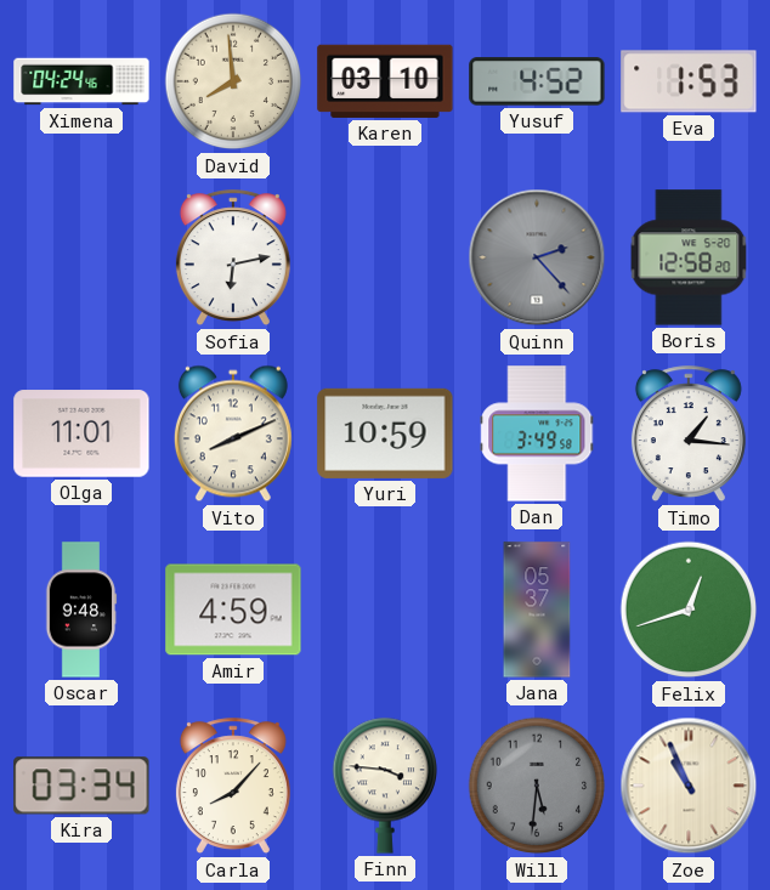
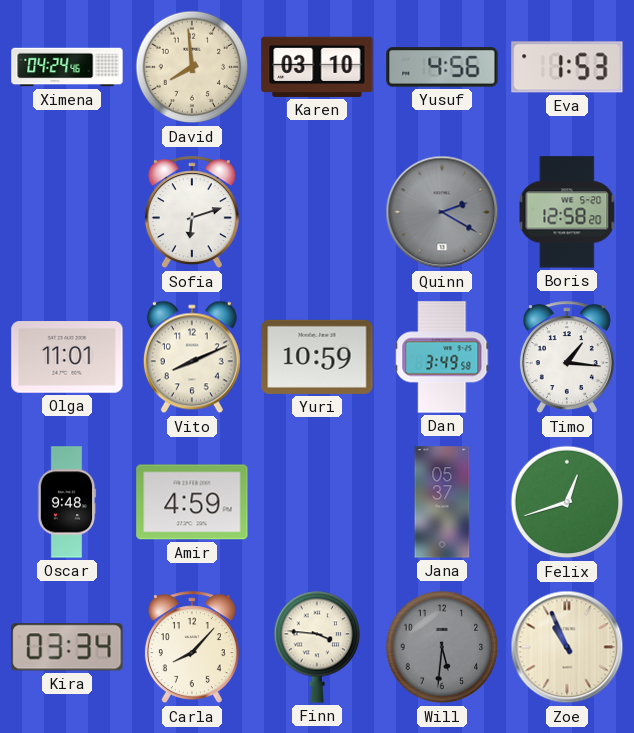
Yusuf: 4:52 -> 4:56
Sofia: 6:13 -> 6:12
Quinn: 2:23 -> 2:20
